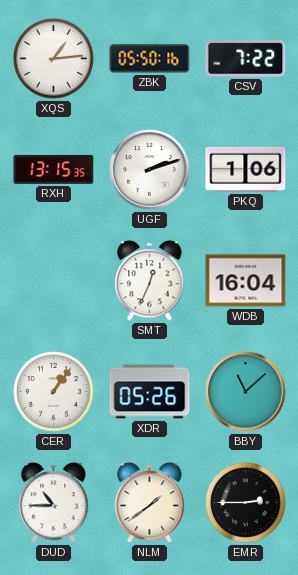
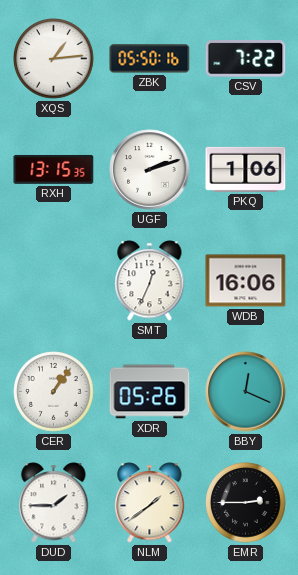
WDB: 16:04 -> 16:06
BBY: 11:08 -> 12:19
DUD: 10:45 -> 1:45
